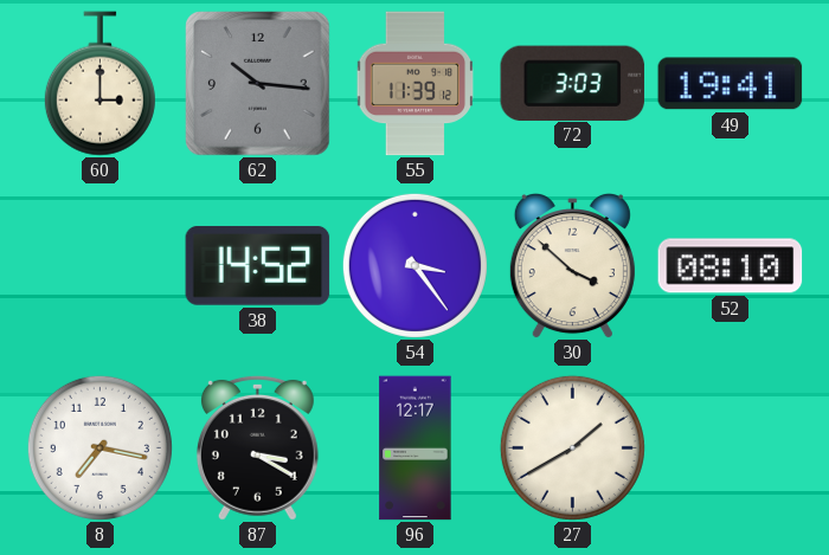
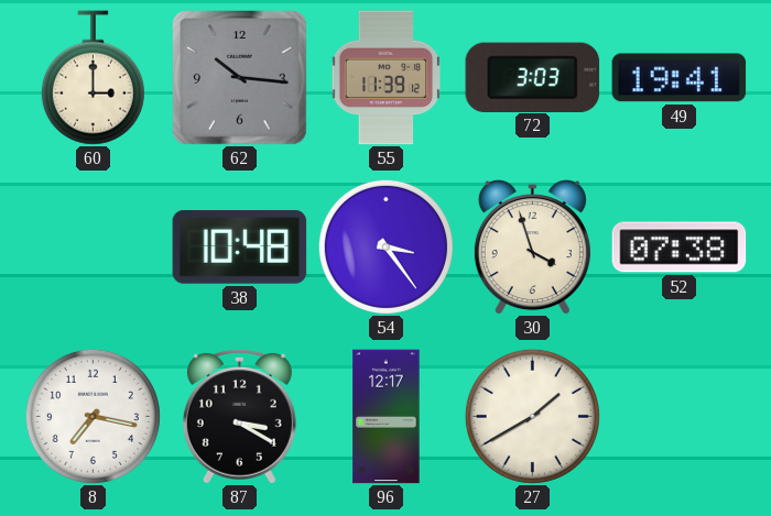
38: 14:52 -> 10:48
30: 3:52 -> 3:57
52: 08:10 -> 07:38
